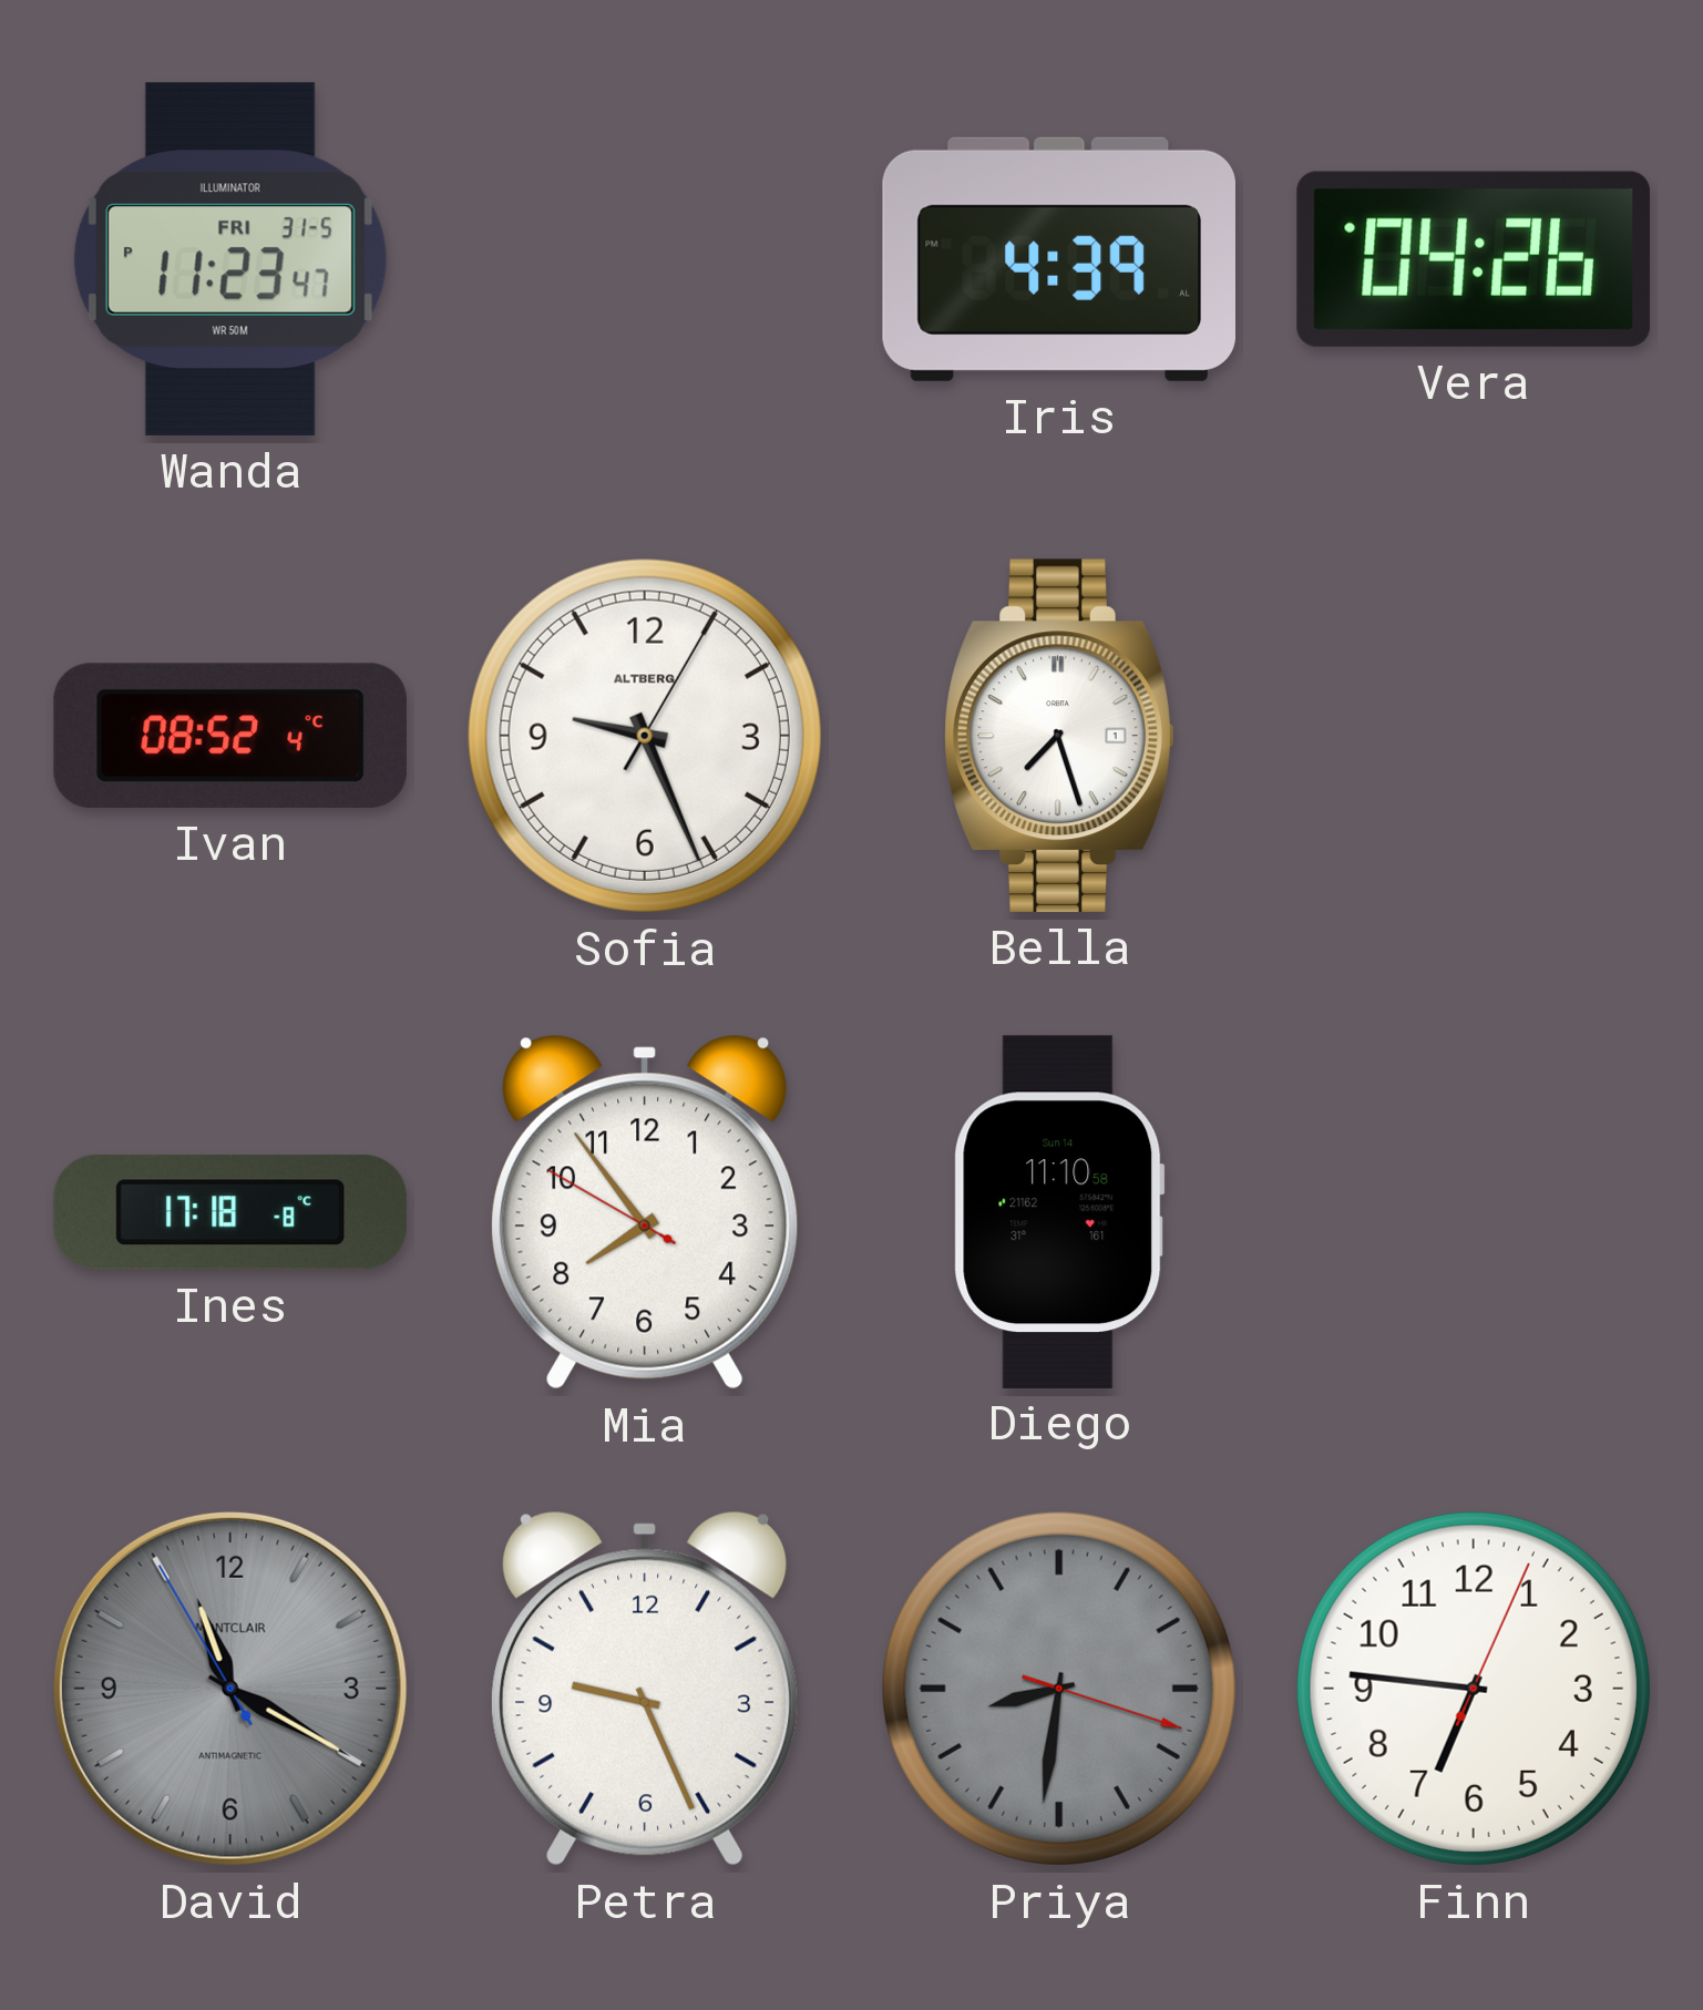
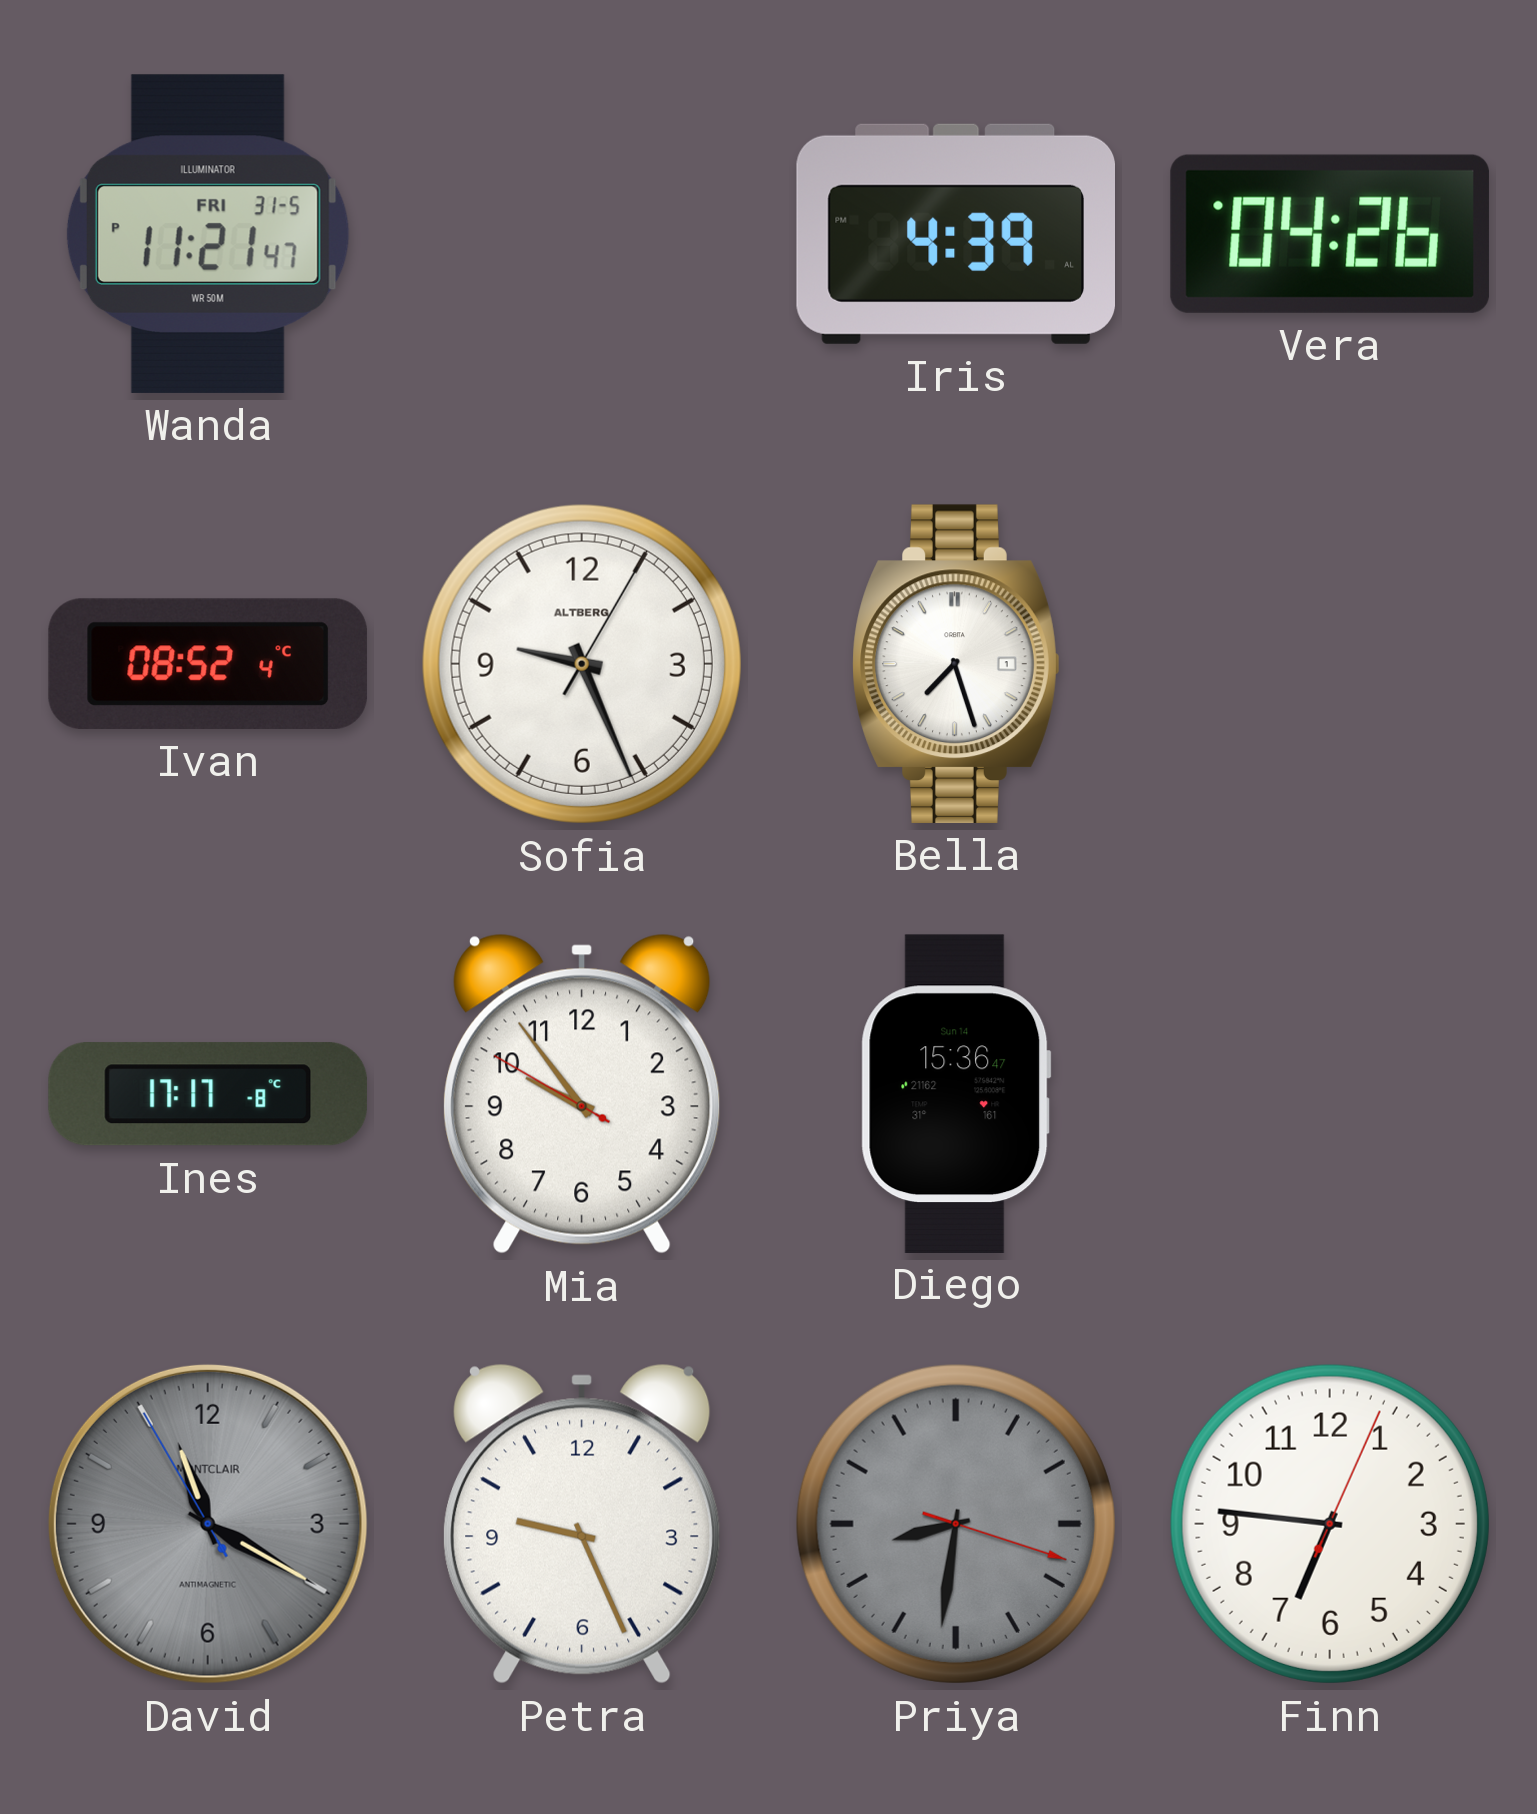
Wanda: 11:23 -> 11:21
Ines: 17:18 -> 17:17
Mia: 7:53 -> 9:53
Diego: 11:10 -> 15:36
